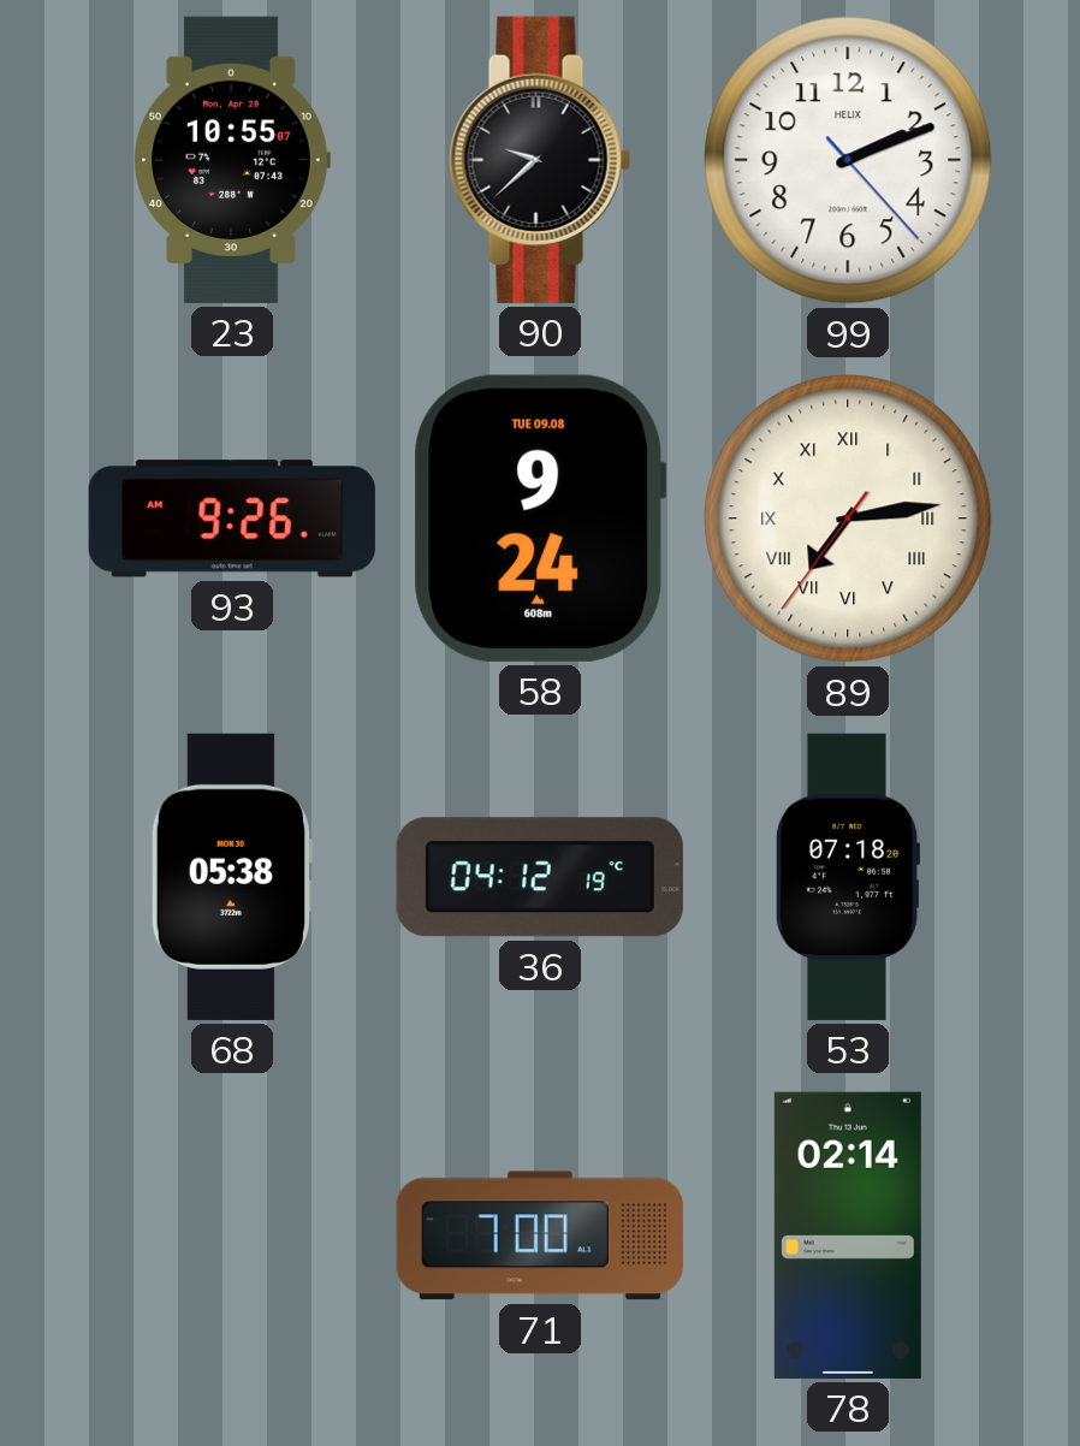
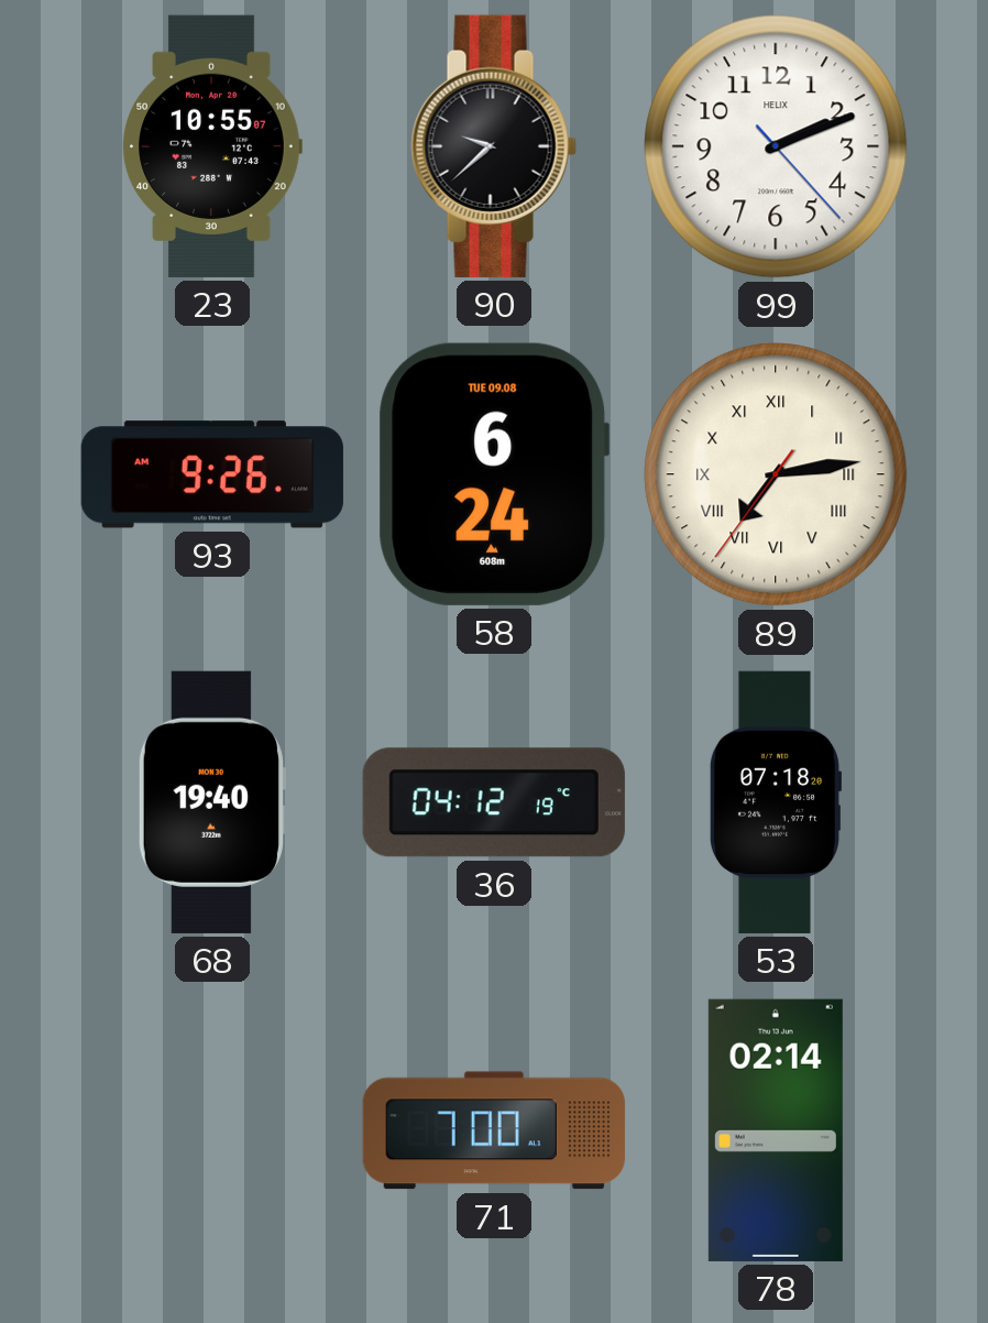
58: 9:24 -> 6:24
68: 05:38 -> 19:40
